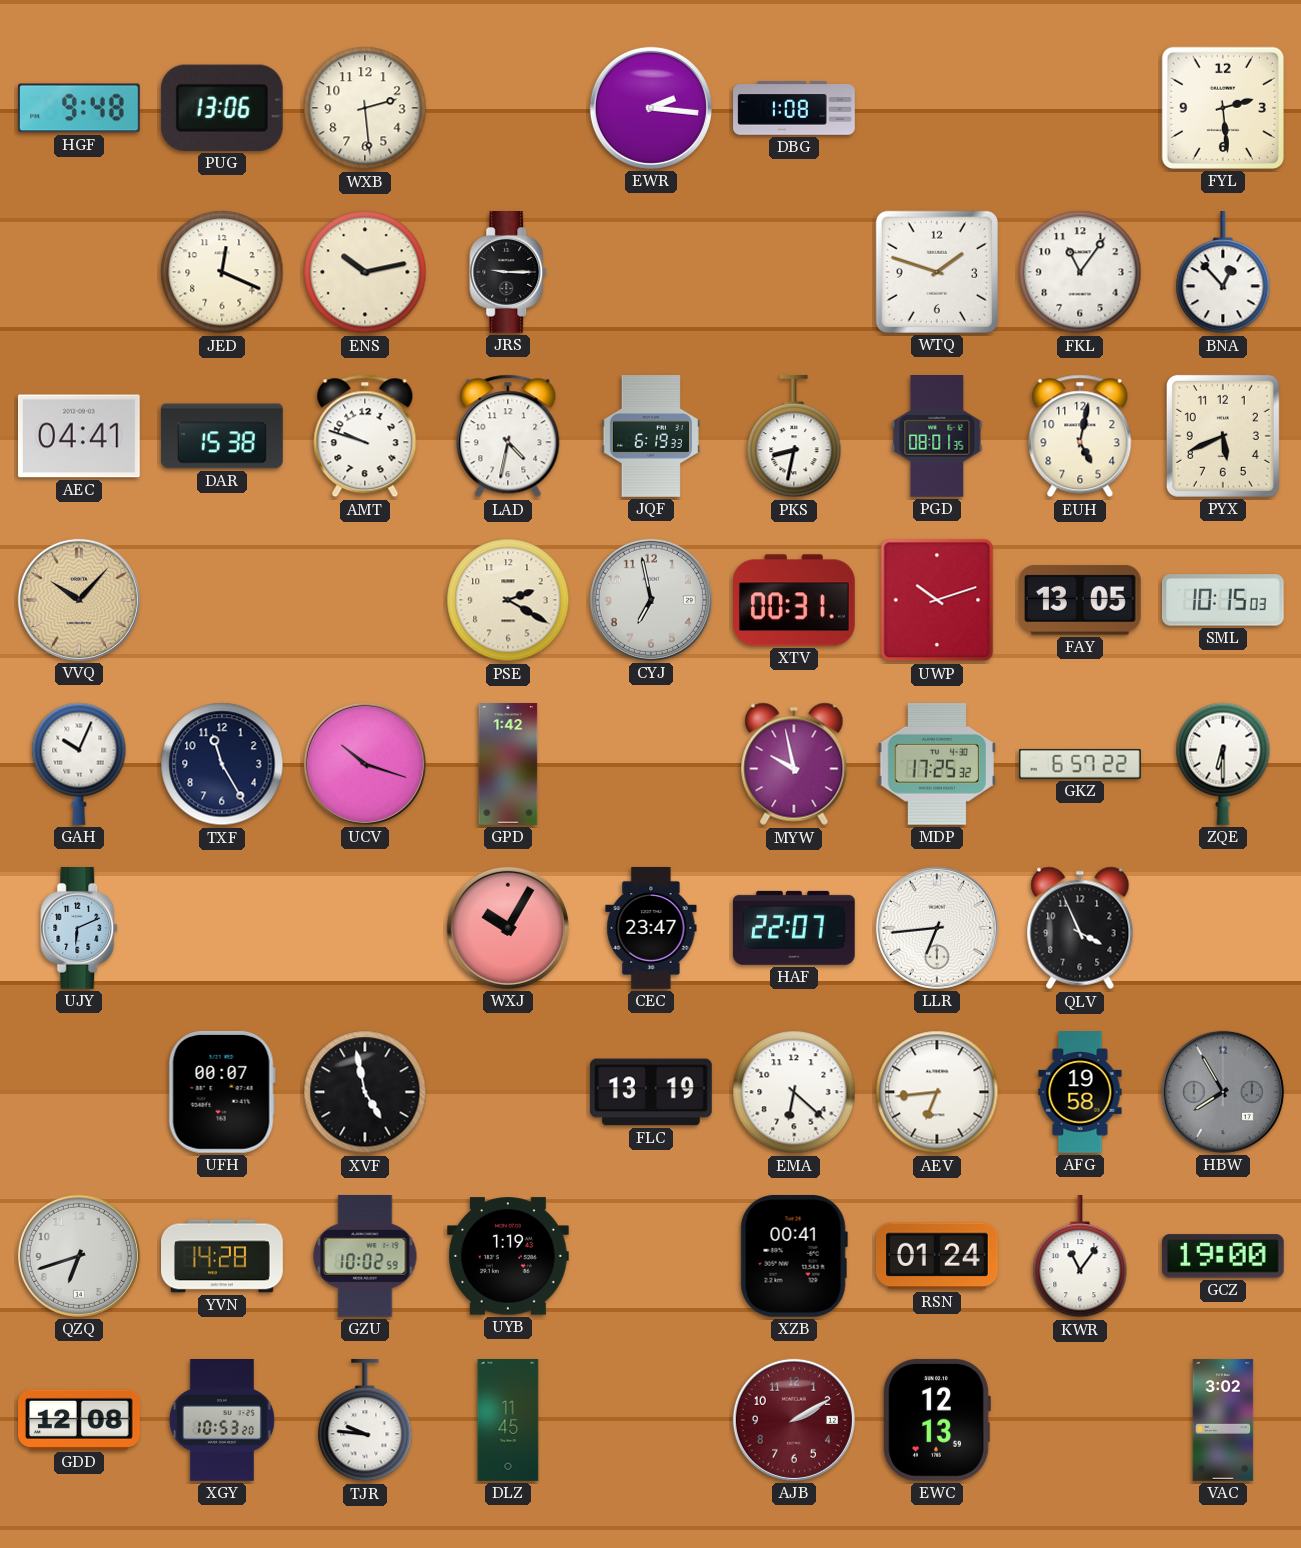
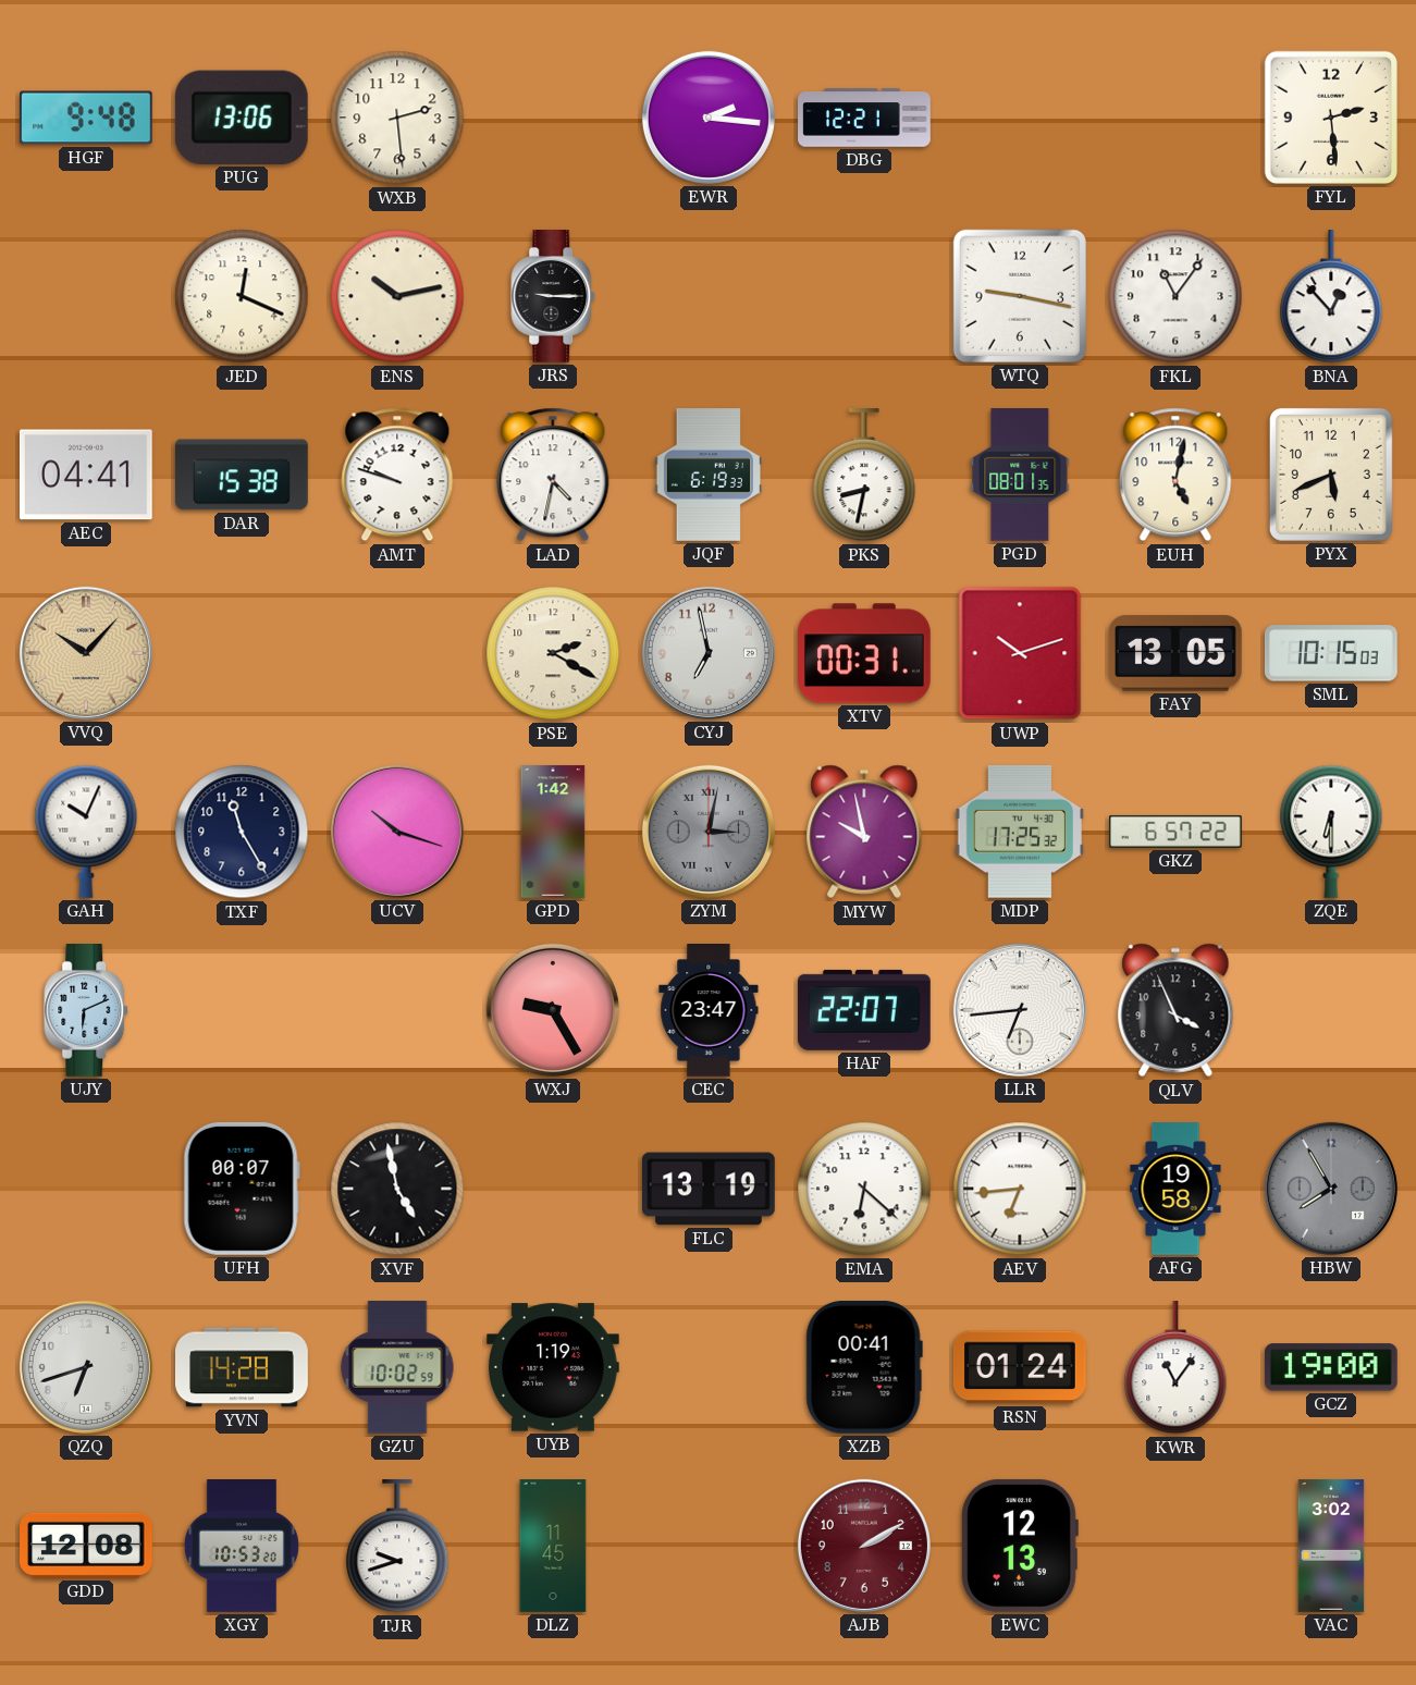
DBG: 1:08 -> 12:21
WTQ: 1:48 -> 9:17
ZYM: none -> 3:02
WXJ: 10:05 -> 9:25
TJR: 9:46 -> 9:42
